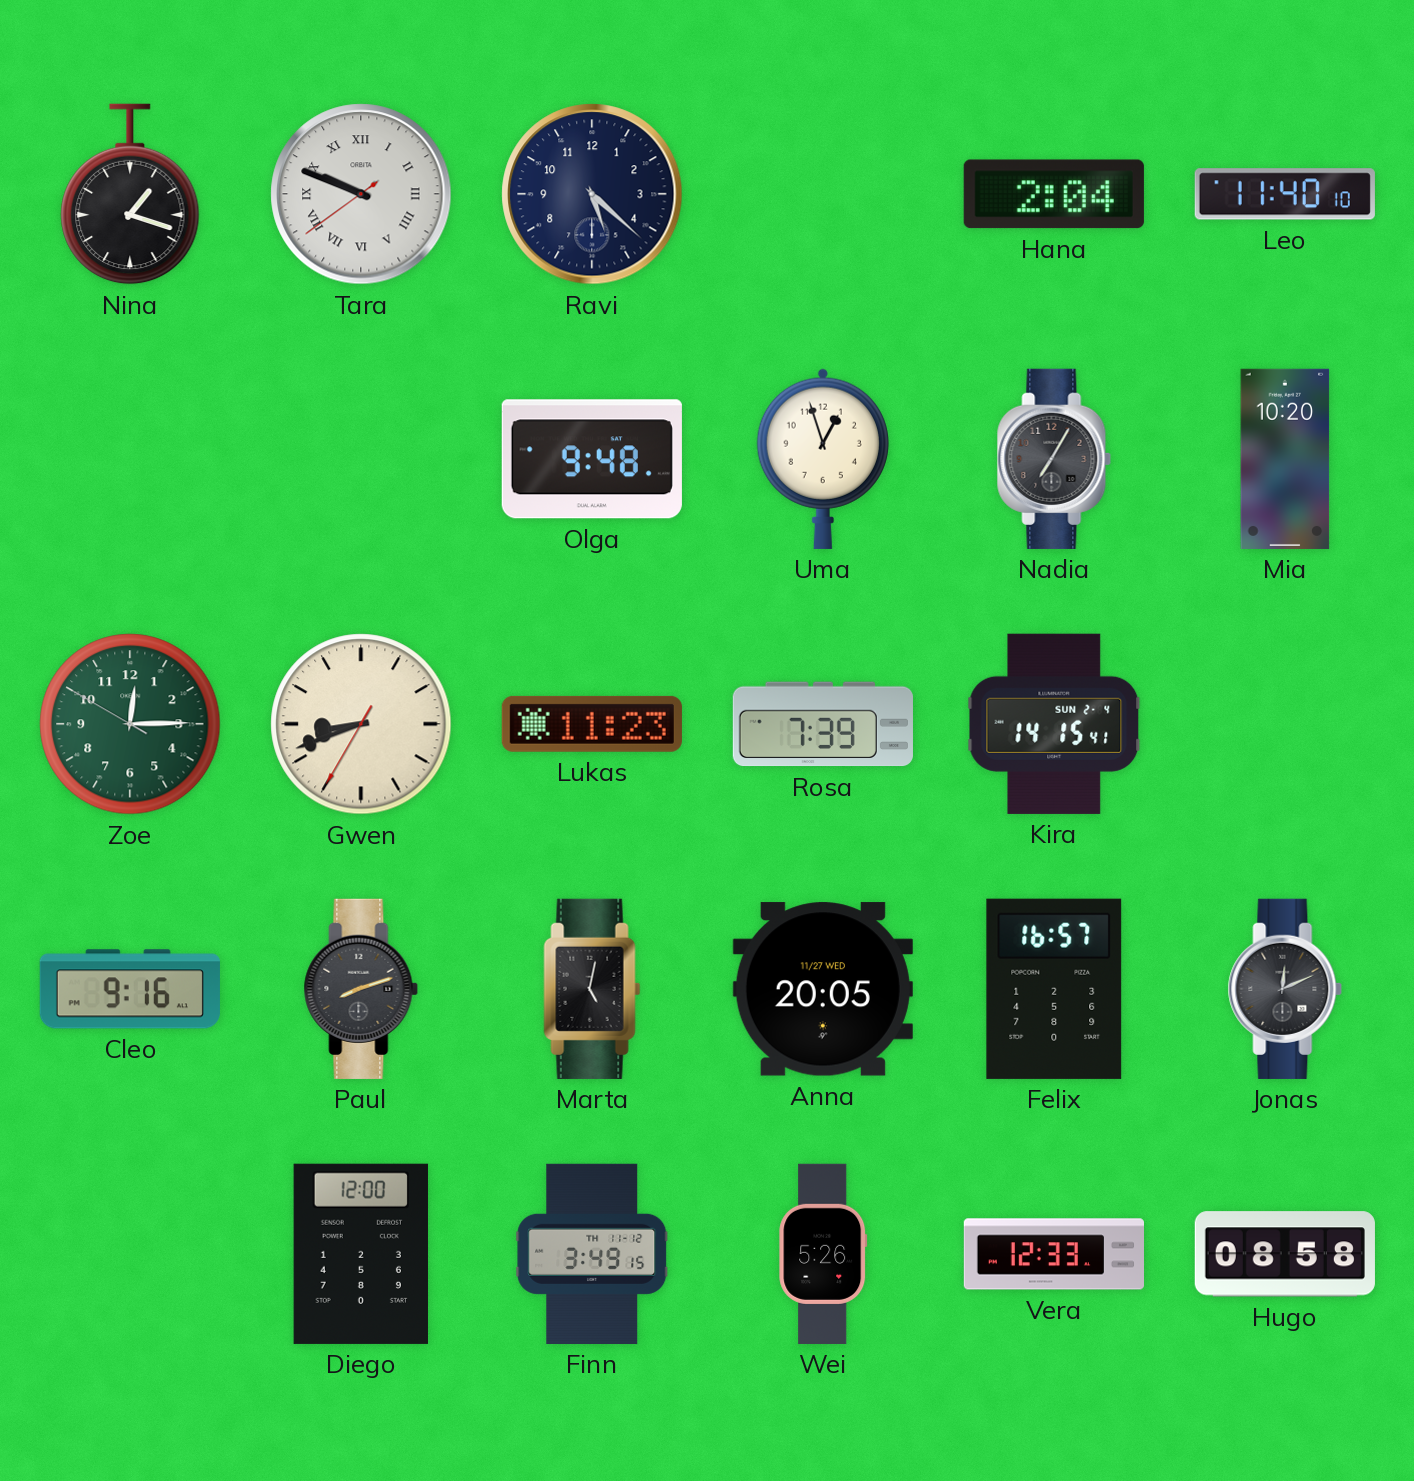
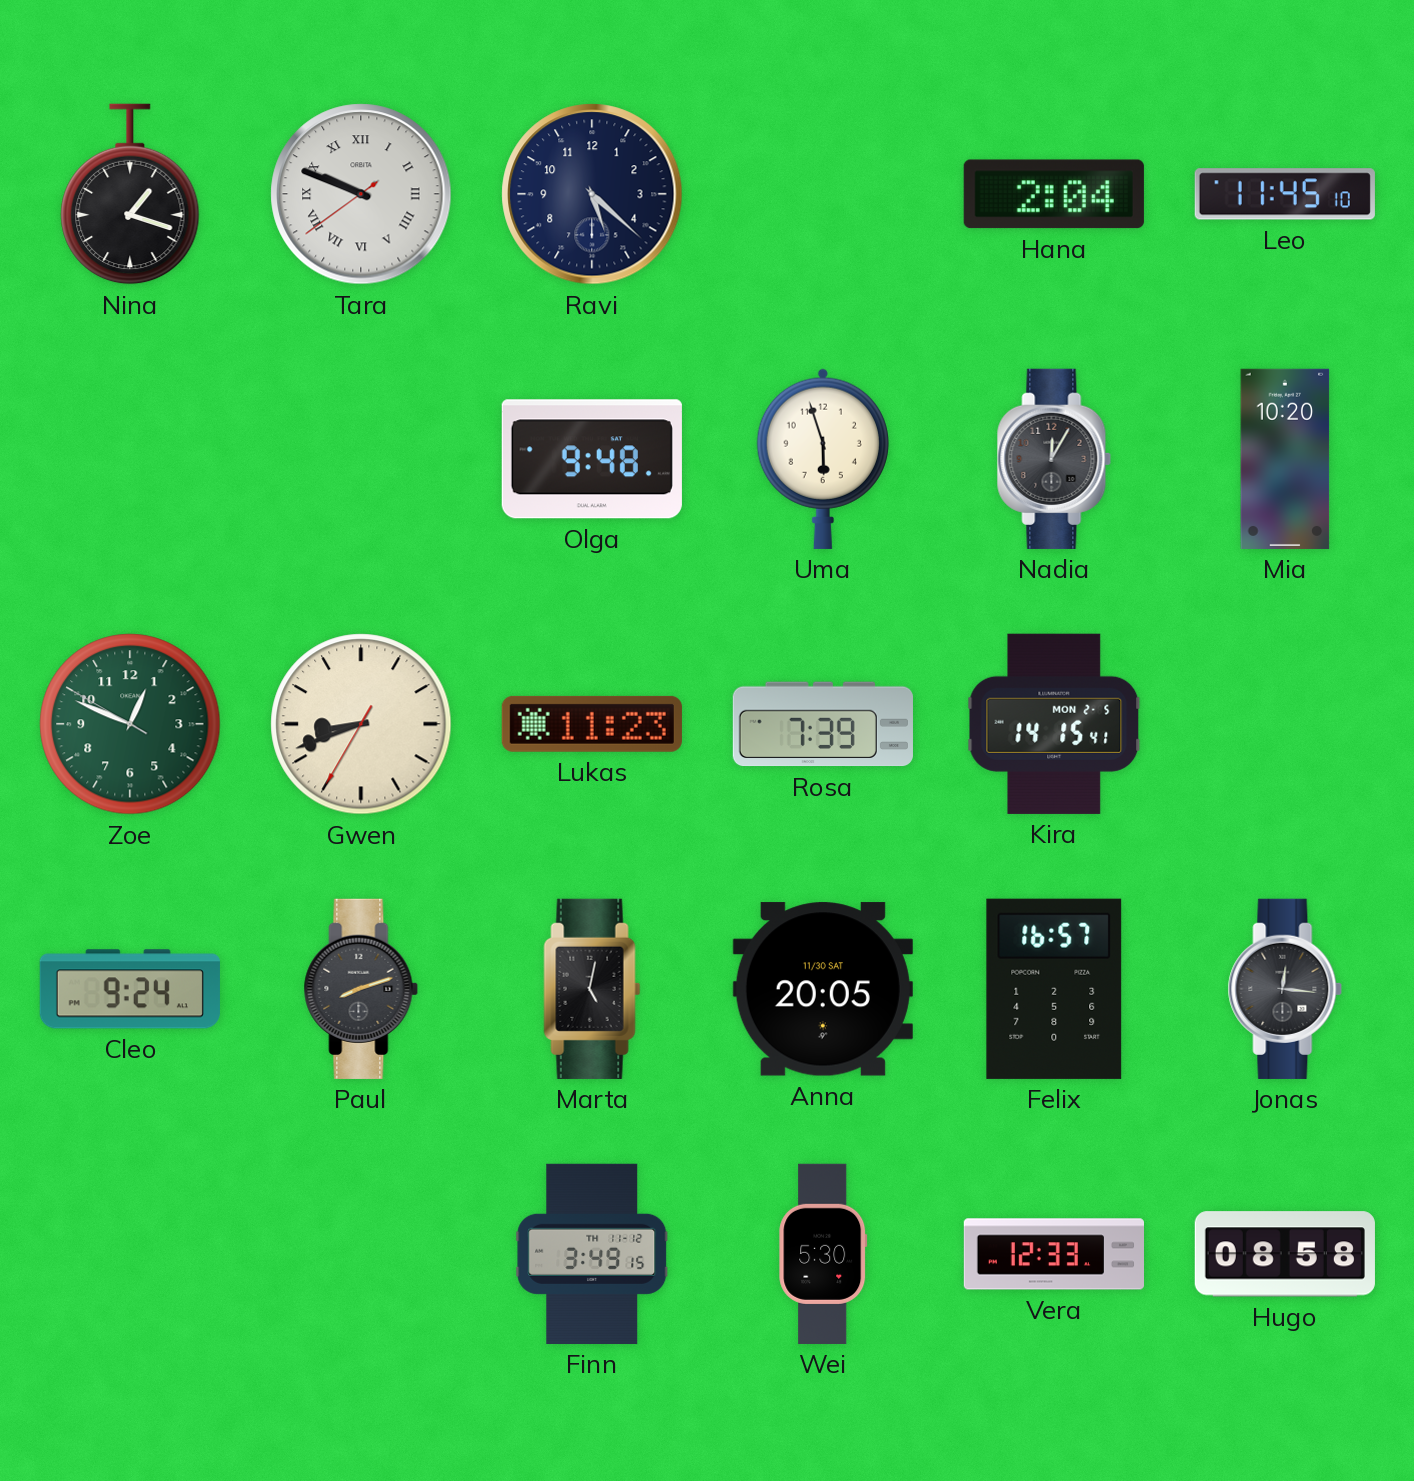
Leo: 11:40 -> 11:45
Uma: 12:57 -> 5:57
Nadia: 7:05 -> 12:05
Zoe: 12:14 -> 12:48
Kira date: SUN 2-4 -> MON 2-5
Cleo: 9:16 -> 9:24
Anna date: 11/27 WED -> 11/30 SAT
Jonas: 12:11 -> 12:16
Diego: 12:00 -> none
Wei: 5:26 -> 5:30
